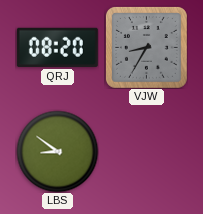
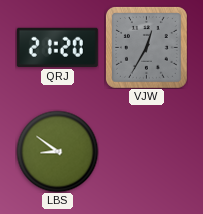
QRJ: 08:20 -> 21:20
VJW: 8:35 -> 12:35
